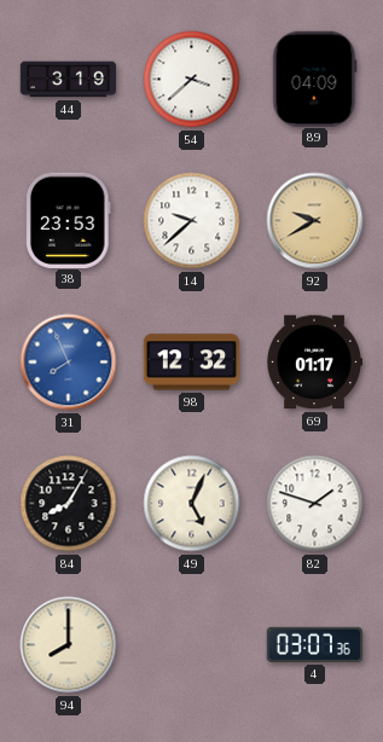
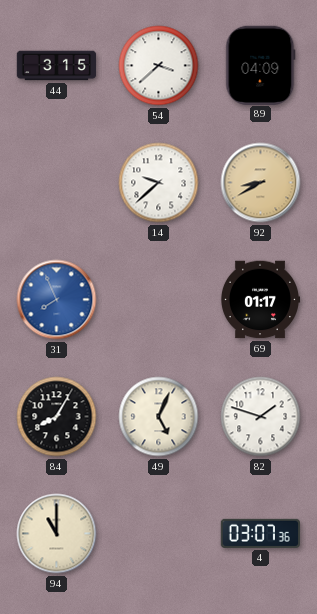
44: 3:19 -> 3:15
38: 23:53 -> none
92: 9:40 -> 8:40
98: 12:32 -> none
94: 8:00 -> 11:00
